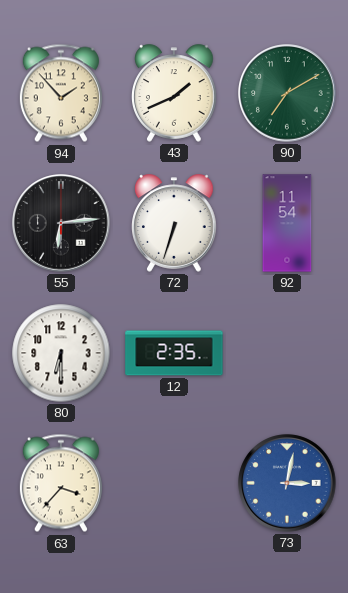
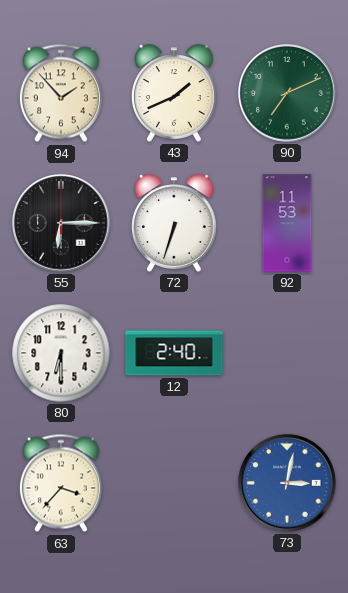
90: 7:10 -> 7:11
55: 6:14 -> 6:15
92: 11:54 -> 11:53
12: 2:35 -> 2:40
